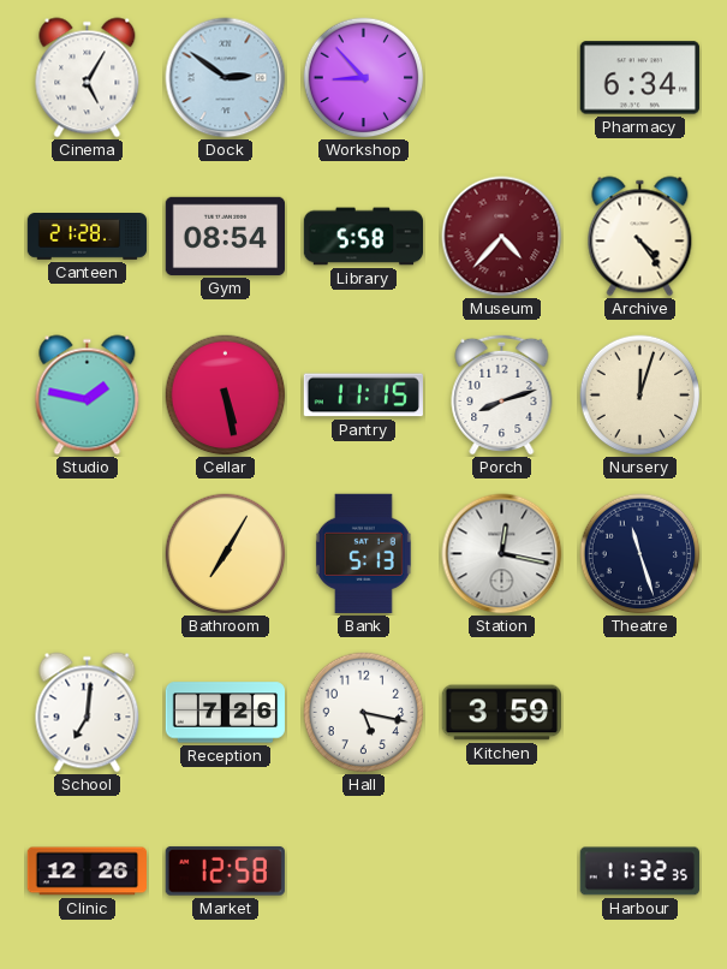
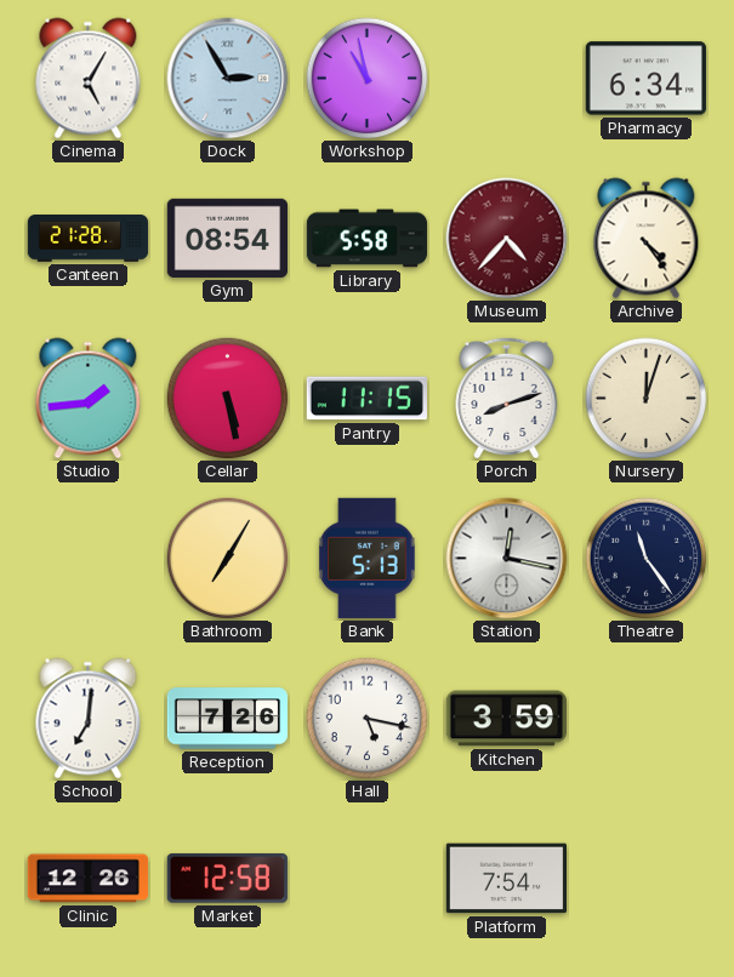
Dock: 2:51 -> 2:55
Workshop: 8:53 -> 10:58
Studio: 1:47 -> 1:44
Theatre: 11:27 -> 11:24
Platform: none -> 7:54
Harbour: 11:32 -> none
